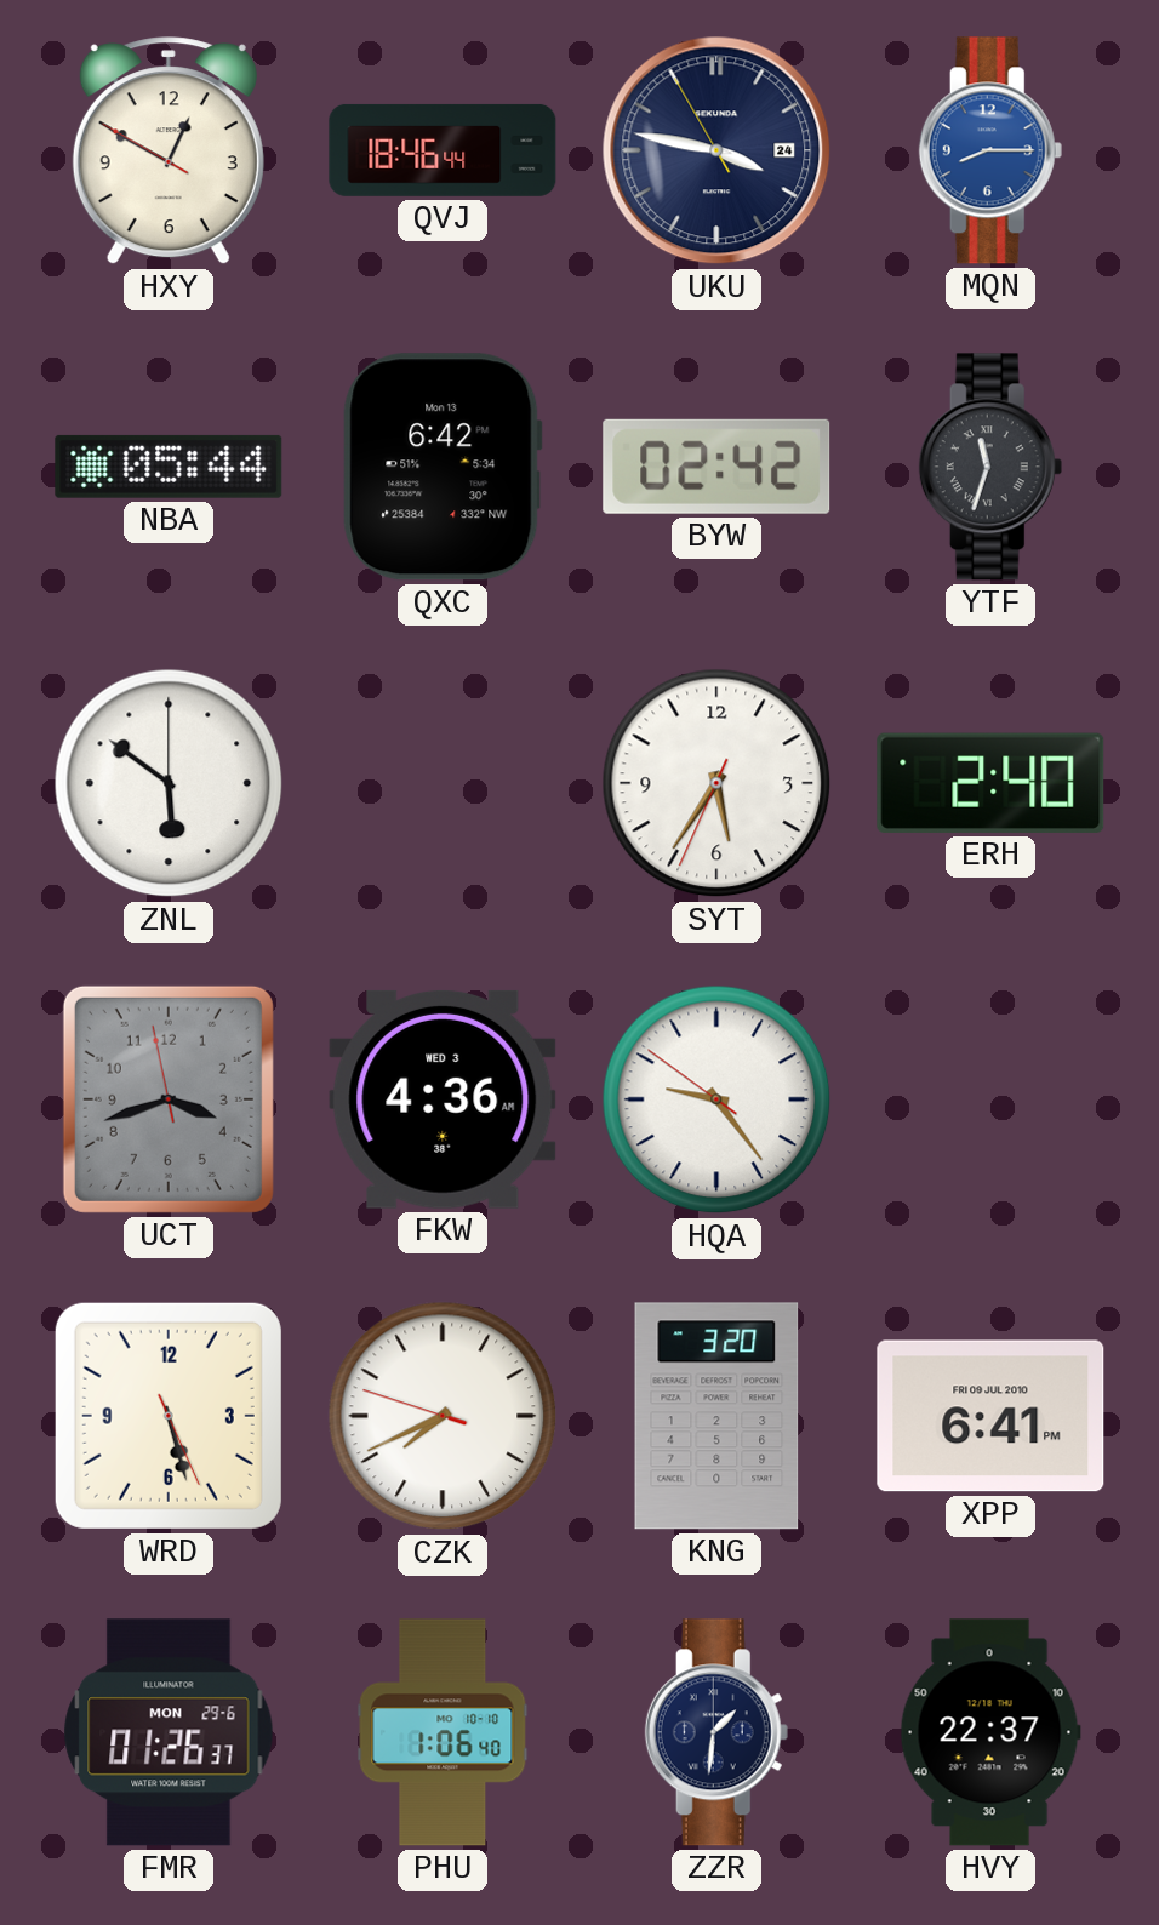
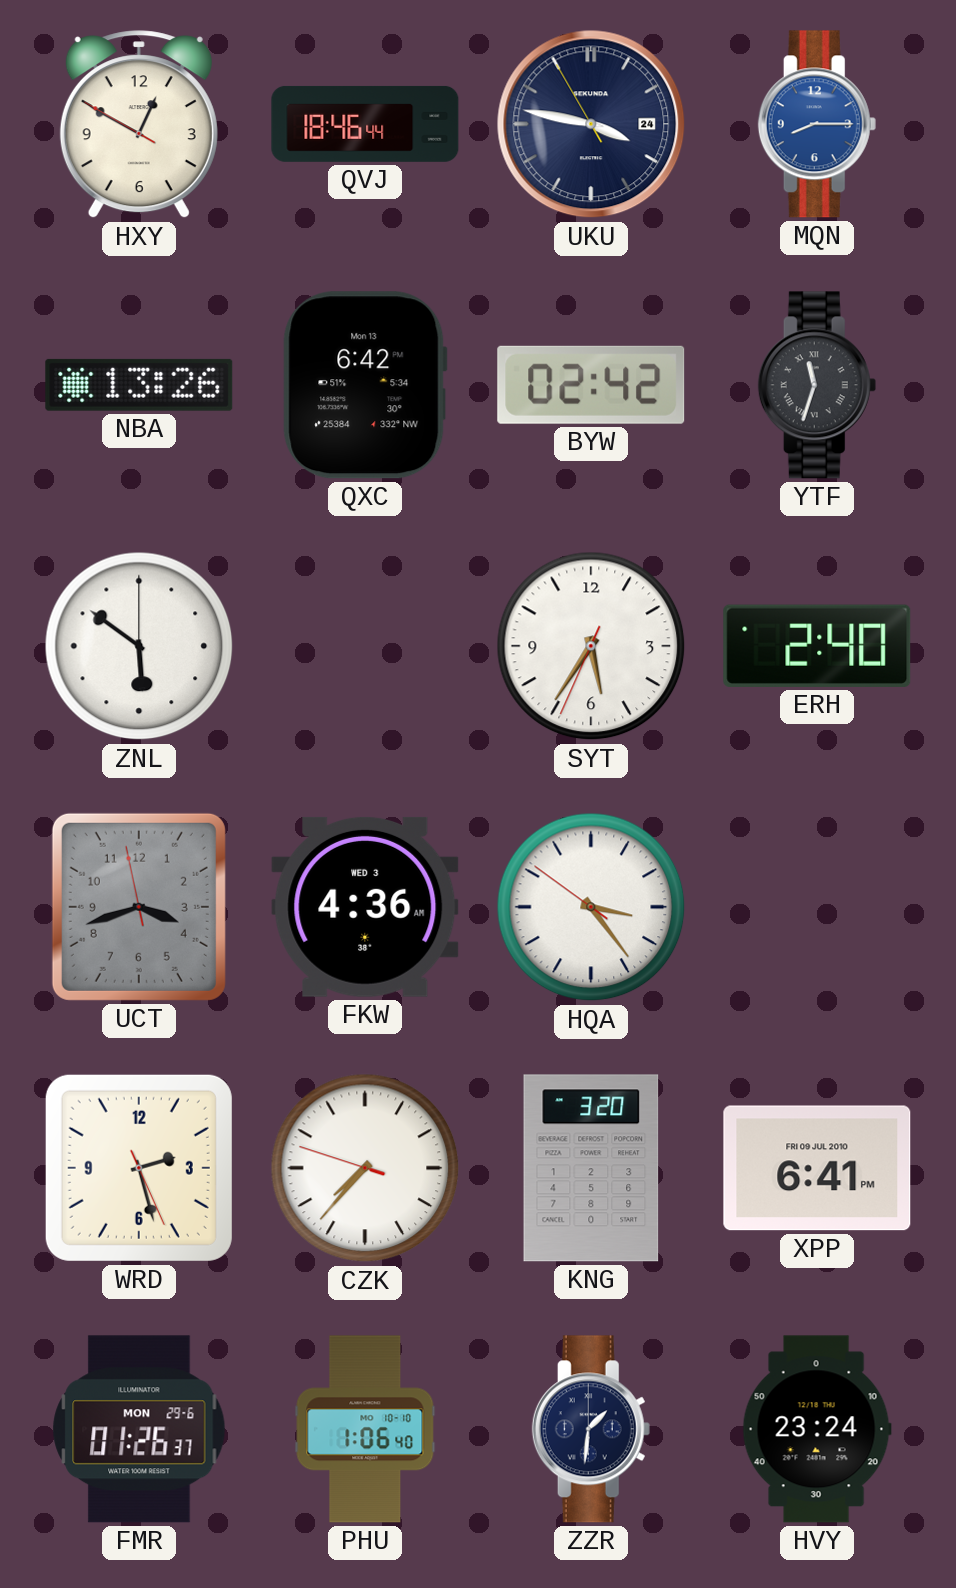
NBA: 05:44 -> 13:26
HQA: 9:23 -> 3:23
WRD: 5:27 -> 2:27
CZK: 7:40 -> 7:36
HVY: 22:37 -> 23:24
